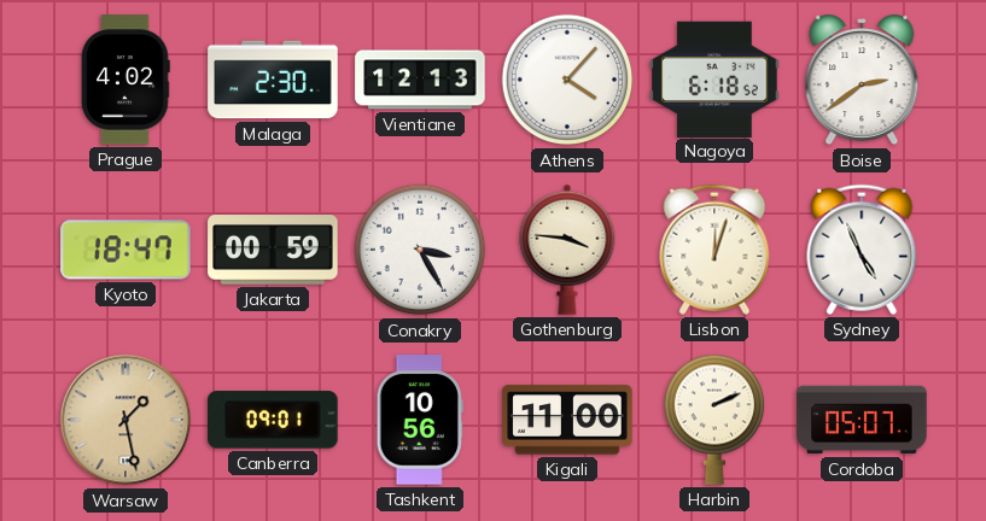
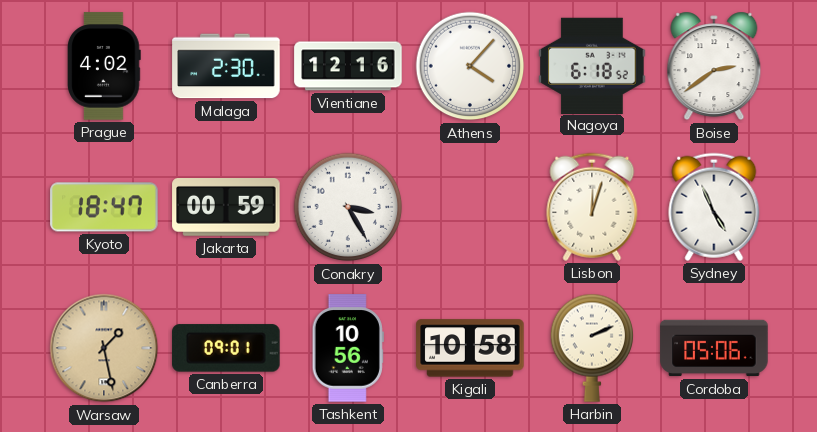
Vientiane: 12:13 -> 12:16
Gothenburg: 3:46 -> none
Kigali: 11:00 -> 10:58
Cordoba: 05:07 -> 05:06
